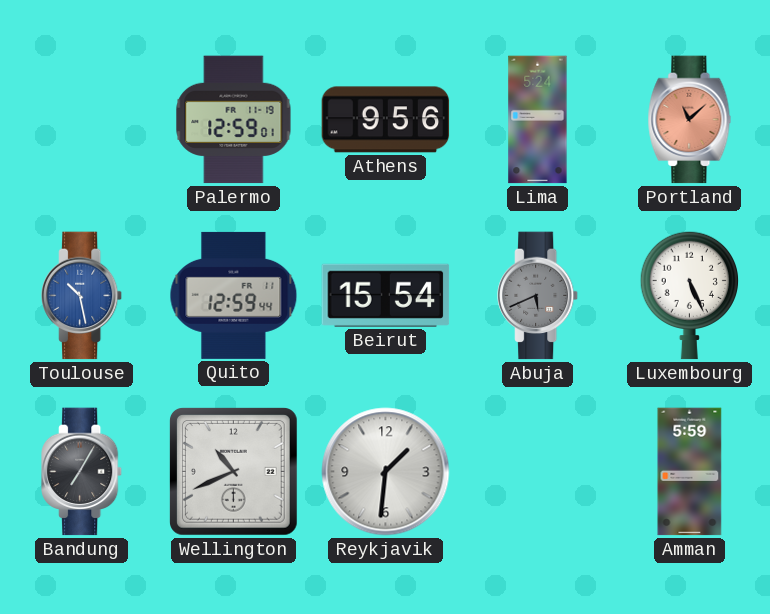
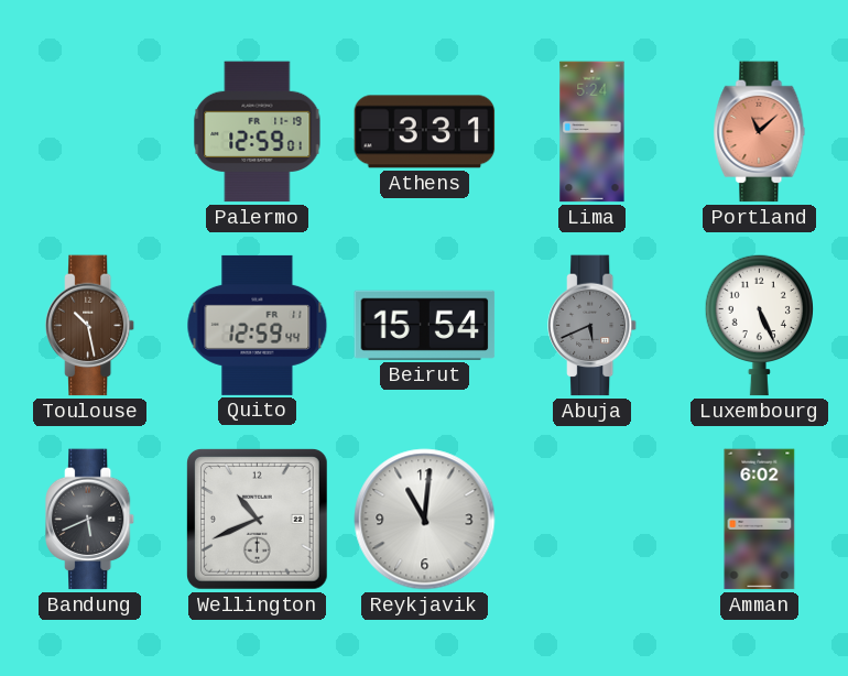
Athens: 9:56 -> 3:31
Toulouse dial: blue -> brown
Bandung: 7:05 -> 5:41
Reykjavik: 1:31 -> 11:01
Amman: 5:59 -> 6:02
